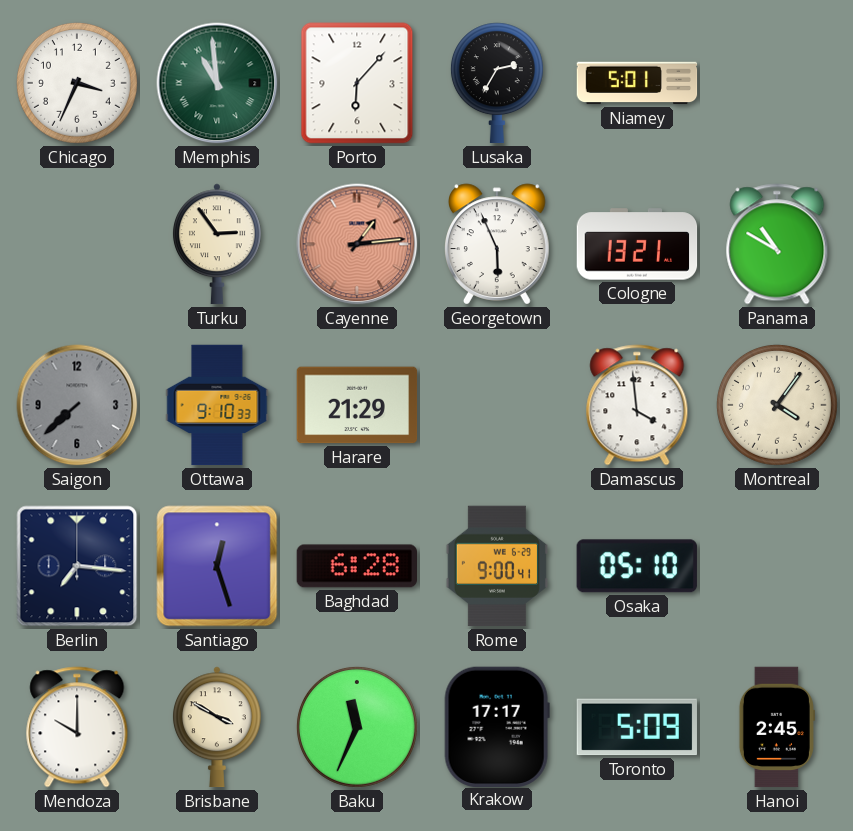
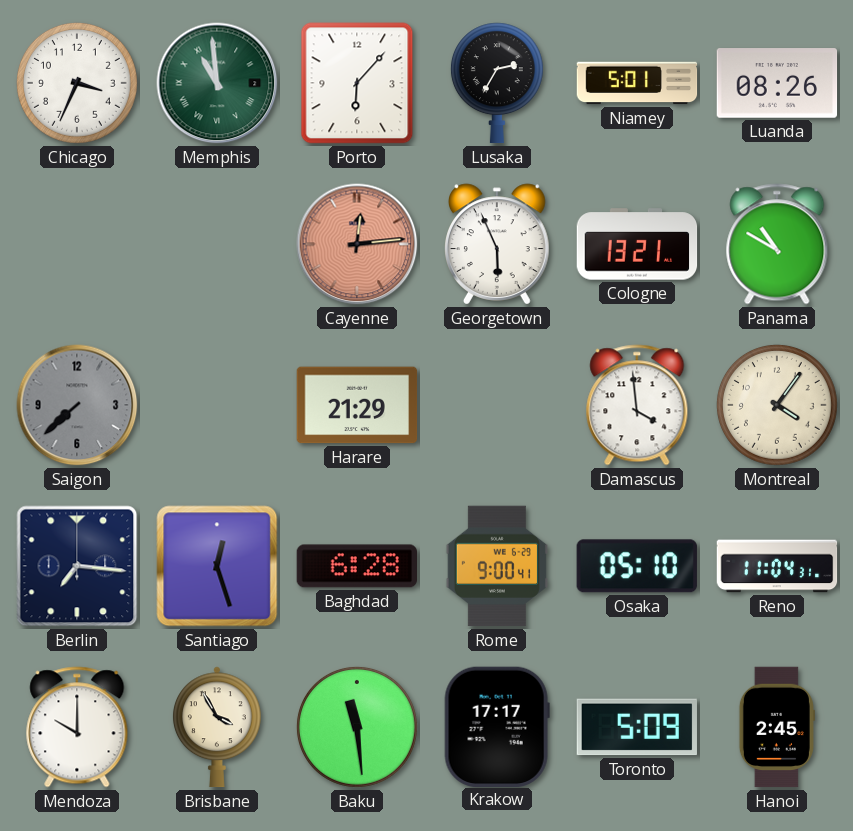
Luanda: none -> 08:26
Turku: 2:54 -> none
Cayenne: 1:14 -> 12:14
Ottawa: 9:10 -> none
Reno: none -> 11:04
Brisbane: 3:50 -> 3:55
Baku: 11:34 -> 11:29
